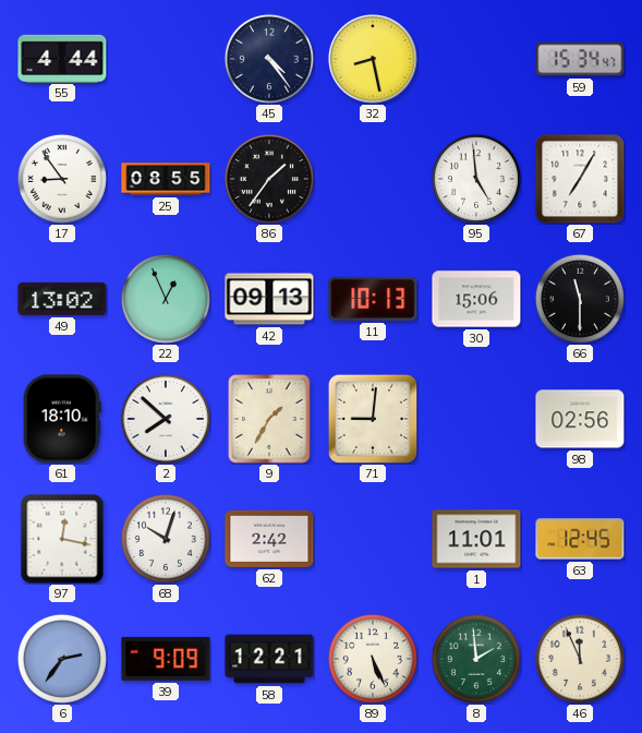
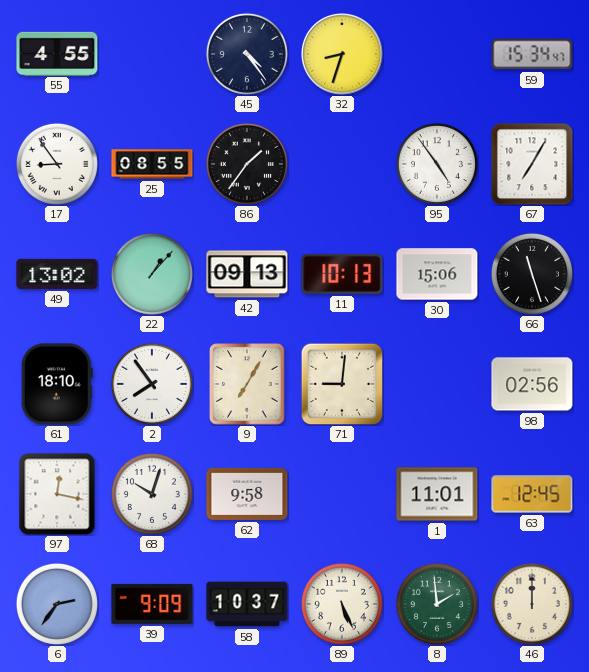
55: 4:44 -> 4:55
32: 8:28 -> 8:33
95: 4:59 -> 4:54
22: 12:56 -> 1:07
66: 11:30 -> 11:27
2: 7:52 -> 7:54
9: 1:35 -> 7:05
62: 2:42 -> 9:58
58: 12:21 -> 10:37
46: 11:56 -> 12:00
